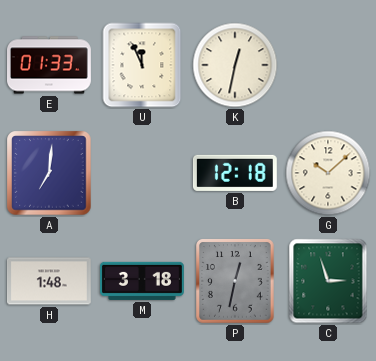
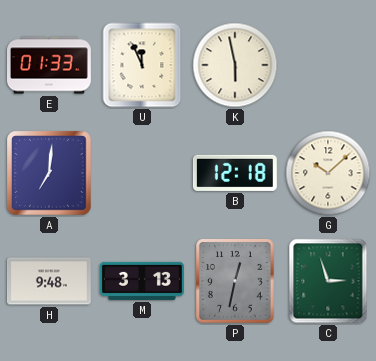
K: 12:32 -> 5:58
H: 1:48 -> 9:48
M: 3:18 -> 3:13
